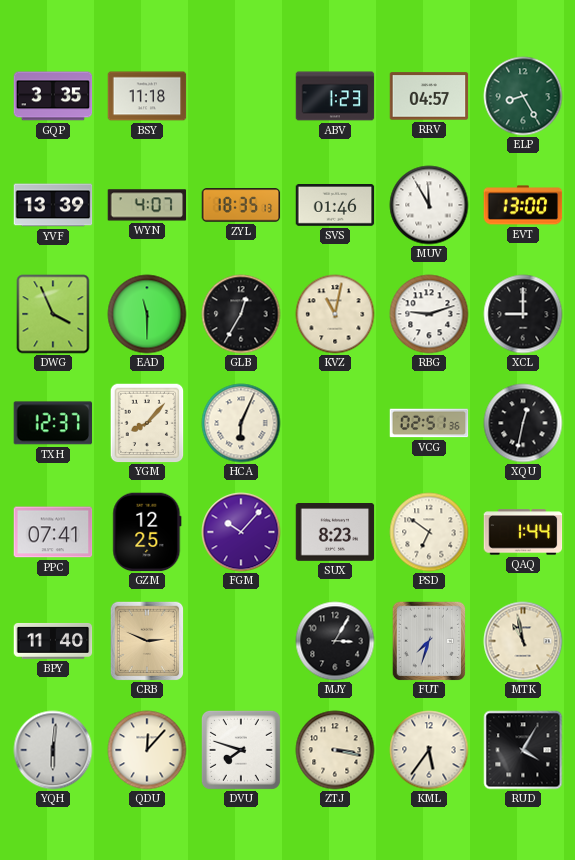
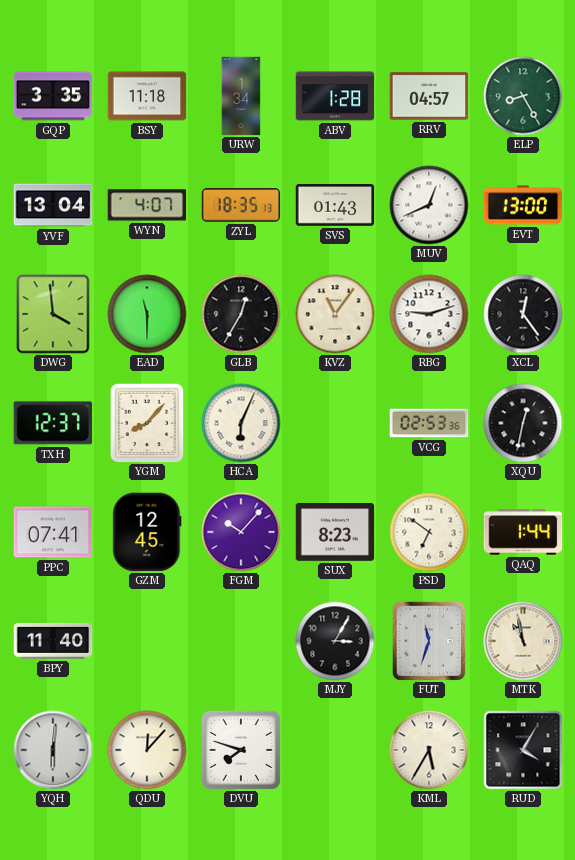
URW: none -> 1:34
ABV: 1:23 -> 1:28
YVF: 13:39 -> 13:04
SVS: 01:46 -> 01:43
MUV: 11:55 -> 12:41
DWG: 3:56 -> 3:59
KVZ: 11:02 -> 11:06
XCL: 9:00 -> 12:24
VCG: 02:51 -> 02:53
GZM: 12:25 -> 12:45
CRB: 2:49 -> none
FUT: 7:33 -> 11:33
ZTJ: 3:17 -> none
KML: 5:36 -> 5:35
